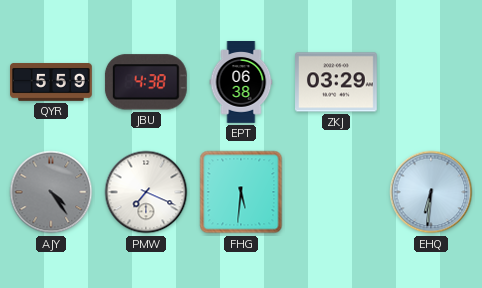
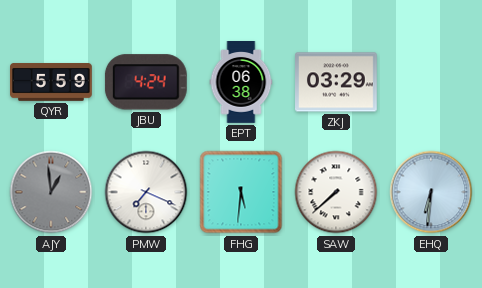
JBU: 4:38 -> 4:24
AJY: 4:24 -> 12:59
SAW: none -> 7:38
